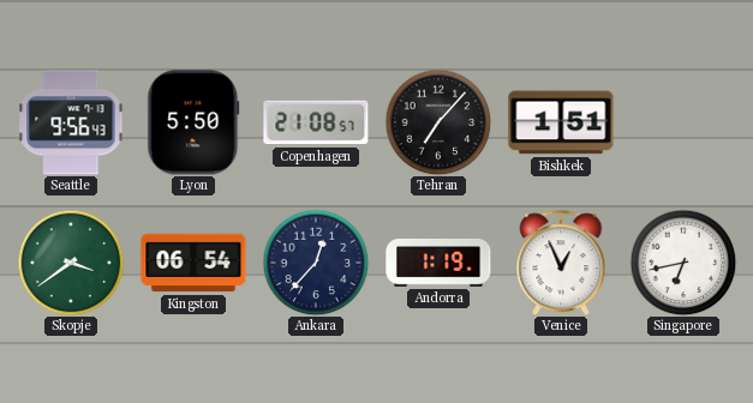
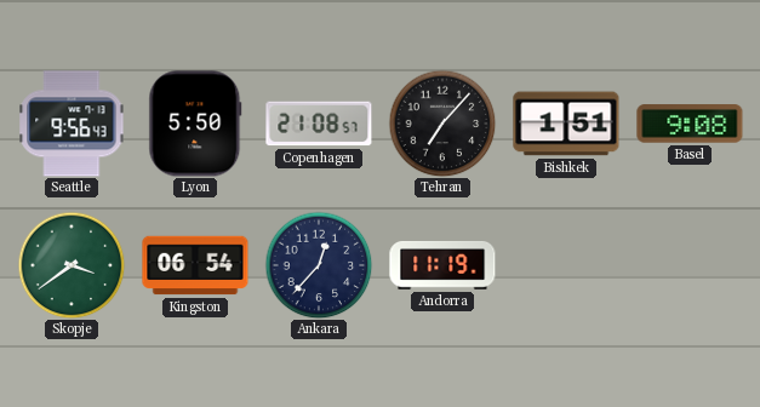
Basel: none -> 9:08
Andorra: 1:19 -> 11:19
Venice: 12:56 -> none
Singapore: 6:43 -> none
